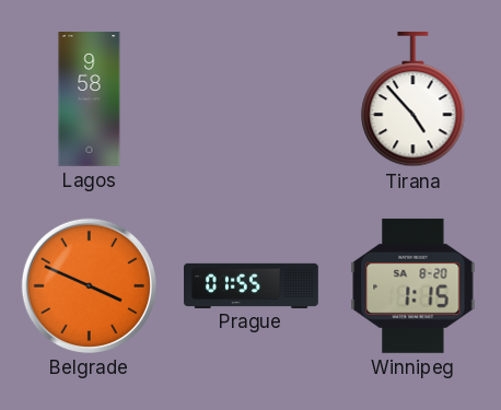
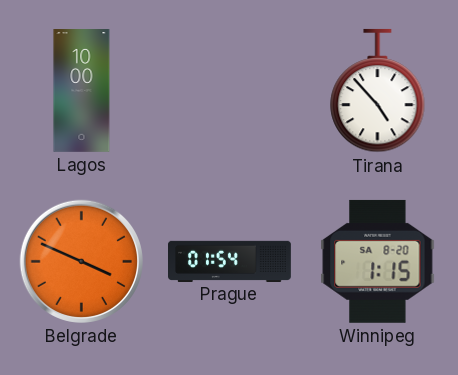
Lagos: 9:58 -> 10:00
Prague: 01:55 -> 01:54
